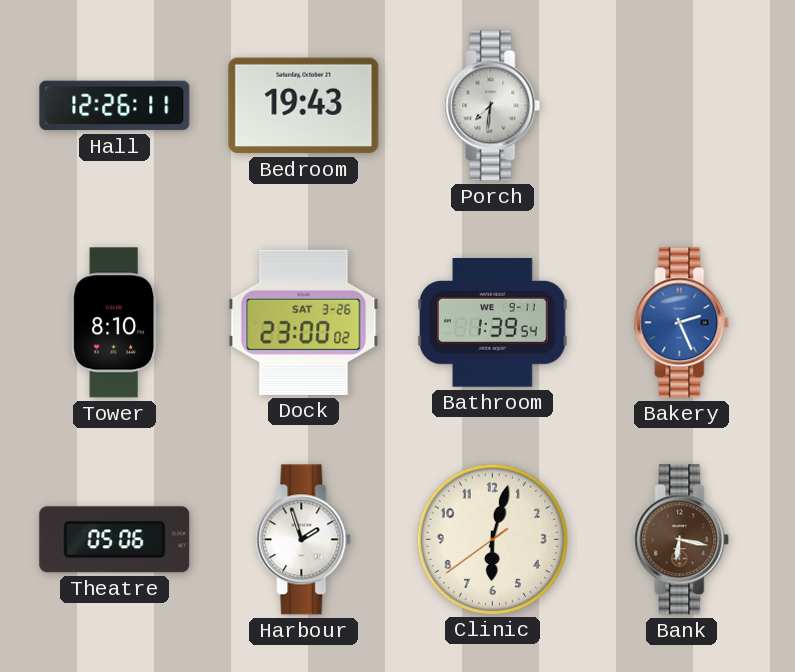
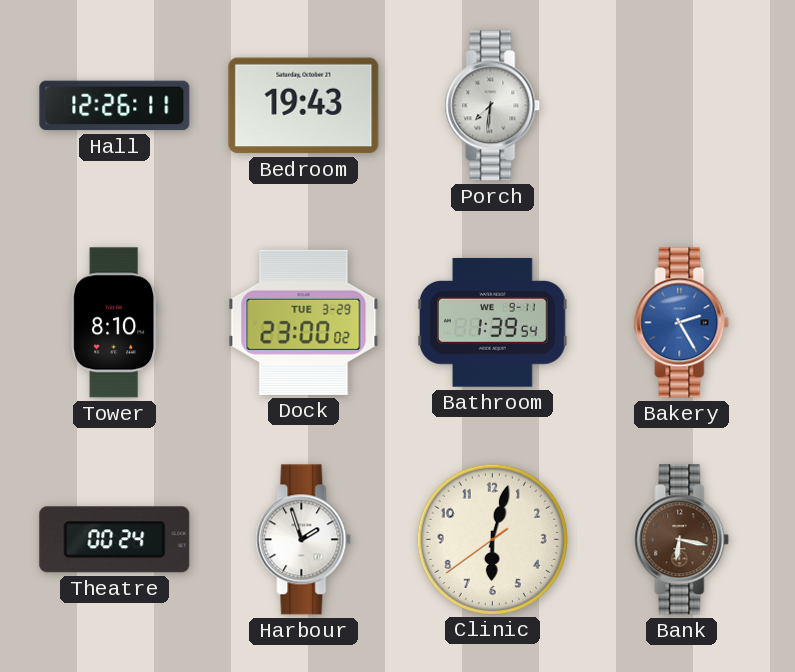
Dock date: SAT 3-26 -> TUE 3-29
Bakery: 2:26 -> 2:25
Theatre: 05:06 -> 00:24
